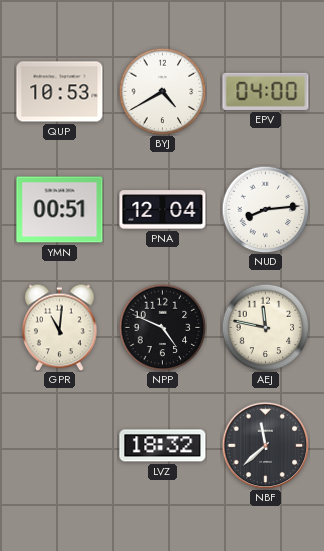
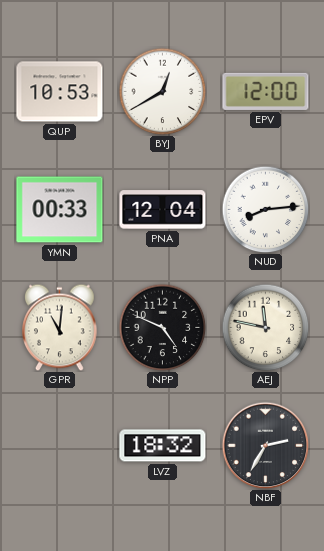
BYJ: 4:40 -> 12:40
EPV: 04:00 -> 12:00
YMN: 00:51 -> 00:33
NBF: 11:38 -> 2:35
